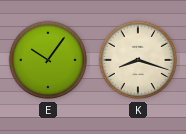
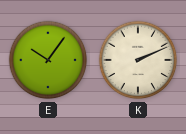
K: 8:18 -> 2:11
